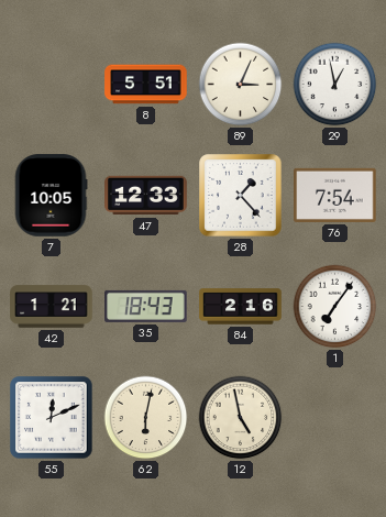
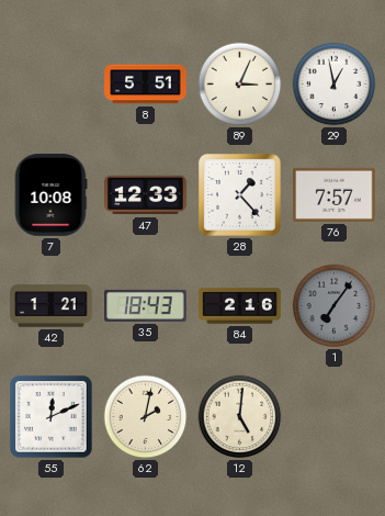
7: 10:05 -> 10:08
76: 7:54 -> 7:57
1 dial: white -> grey
62: 6:02 -> 2:02
12: 4:58 -> 5:01
